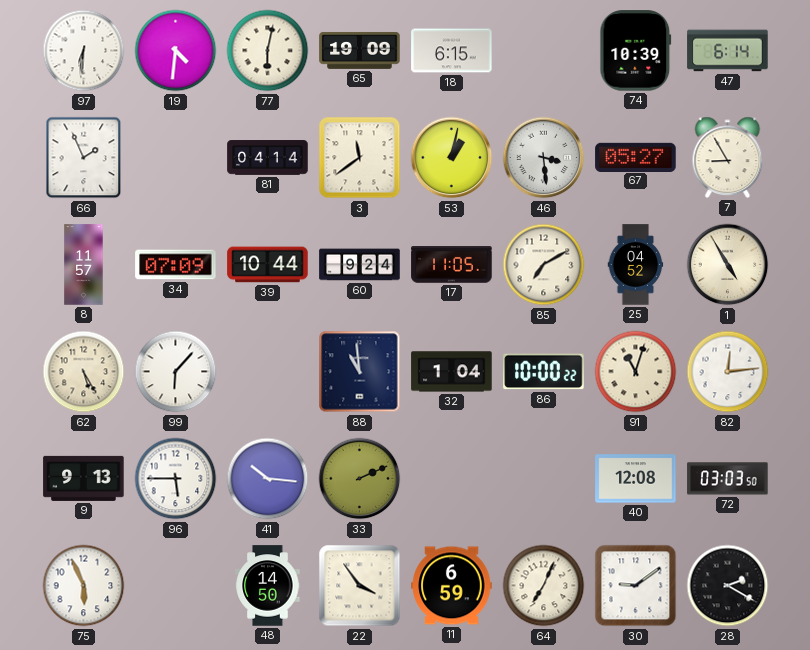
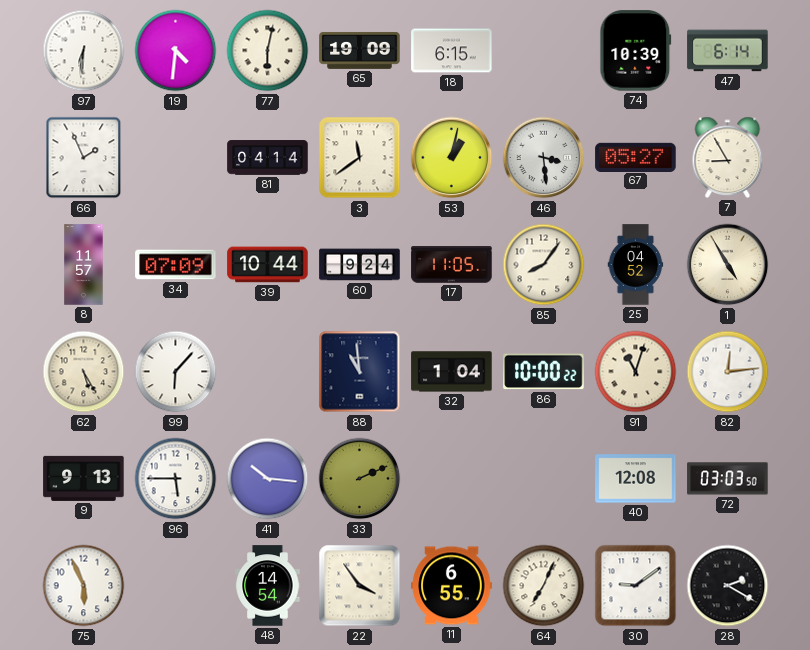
85: 7:10 -> 8:06
48: 14:50 -> 14:54
11: 6:59 -> 6:55
